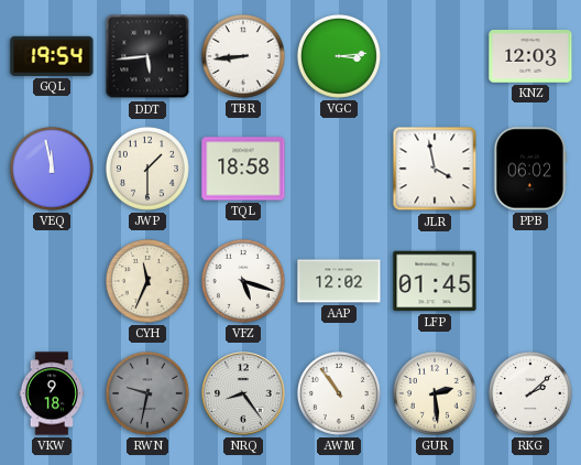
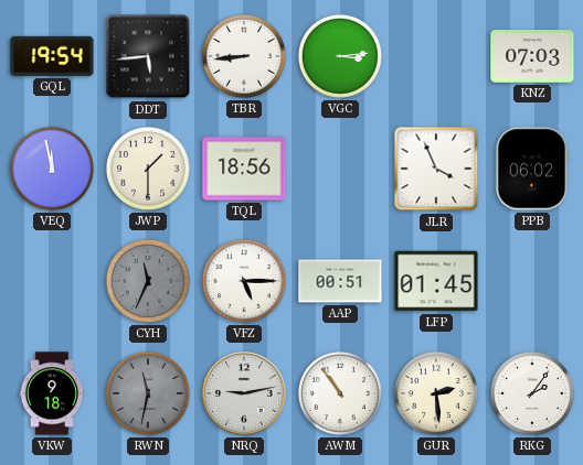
KNZ: 12:03 -> 07:03
TQL: 18:58 -> 18:56
JLR: 3:58 -> 3:56
CYH dial: cream -> grey
VFZ: 5:18 -> 5:15
AAP: 12:02 -> 00:51
RWN: 9:32 -> 11:32
NRQ: 8:24 -> 9:13
RKG: 2:08 -> 2:06
